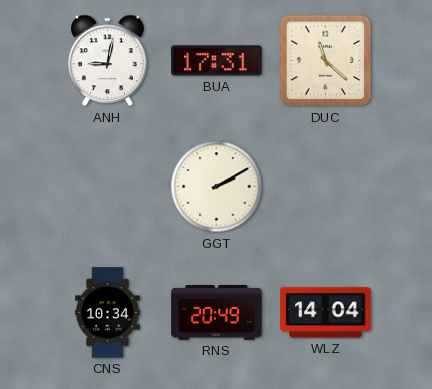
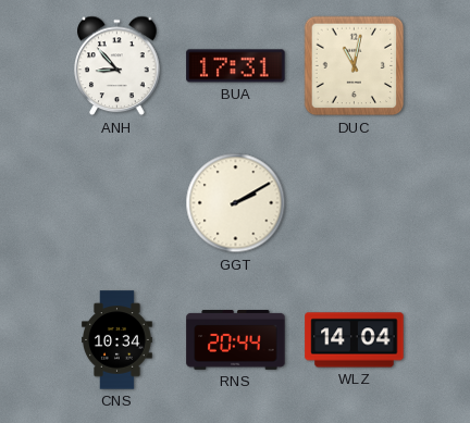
ANH: 9:02 -> 8:53
DUC: 11:22 -> 11:02
RNS: 20:49 -> 20:44
